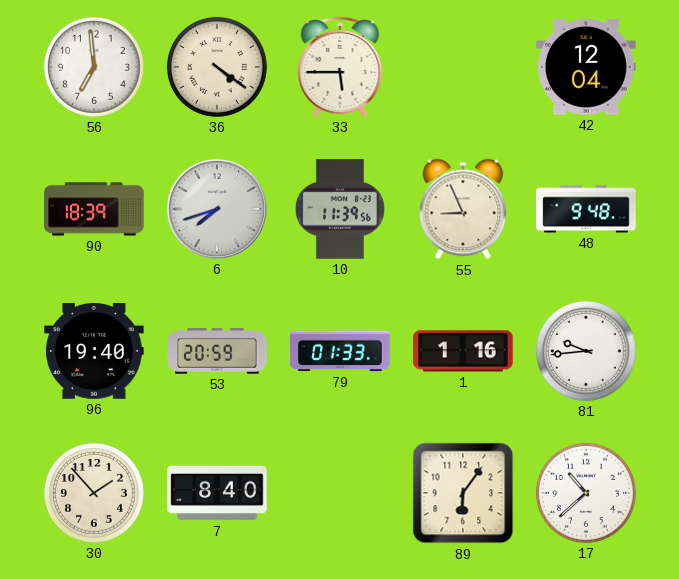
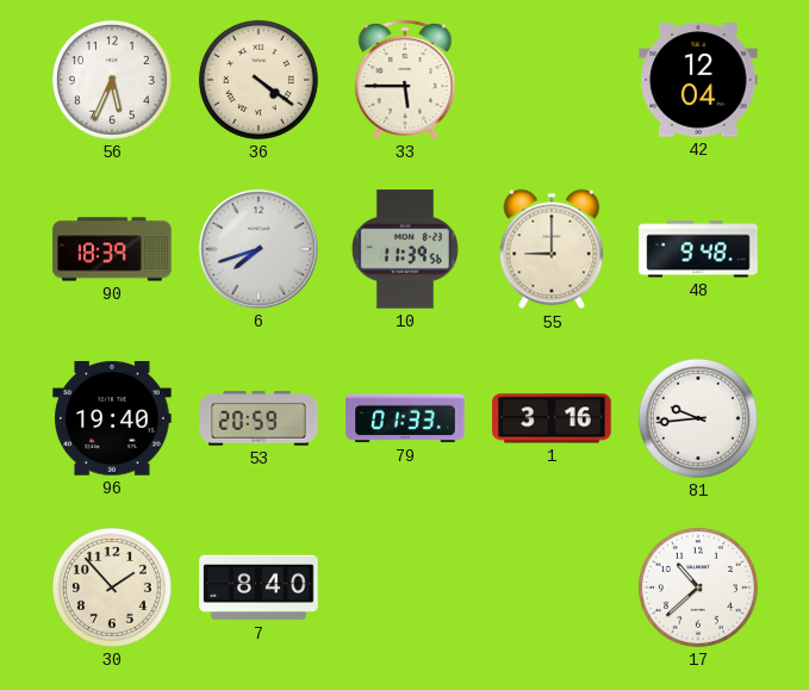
56: 6:59 -> 5:34
55: 8:56 -> 9:00
1: 1:16 -> 3:16
89: 6:06 -> none
